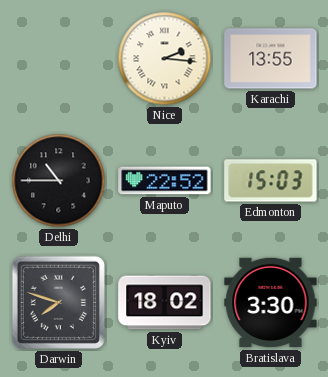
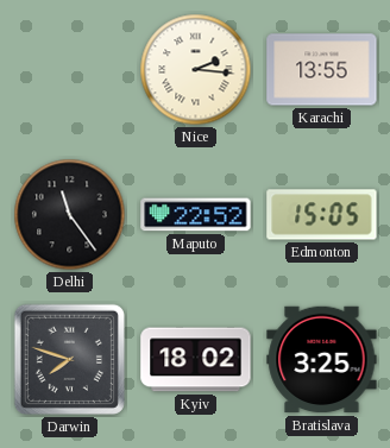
Delhi: 10:45 -> 11:24
Edmonton: 15:03 -> 15:05
Bratislava: 3:30 -> 3:25
